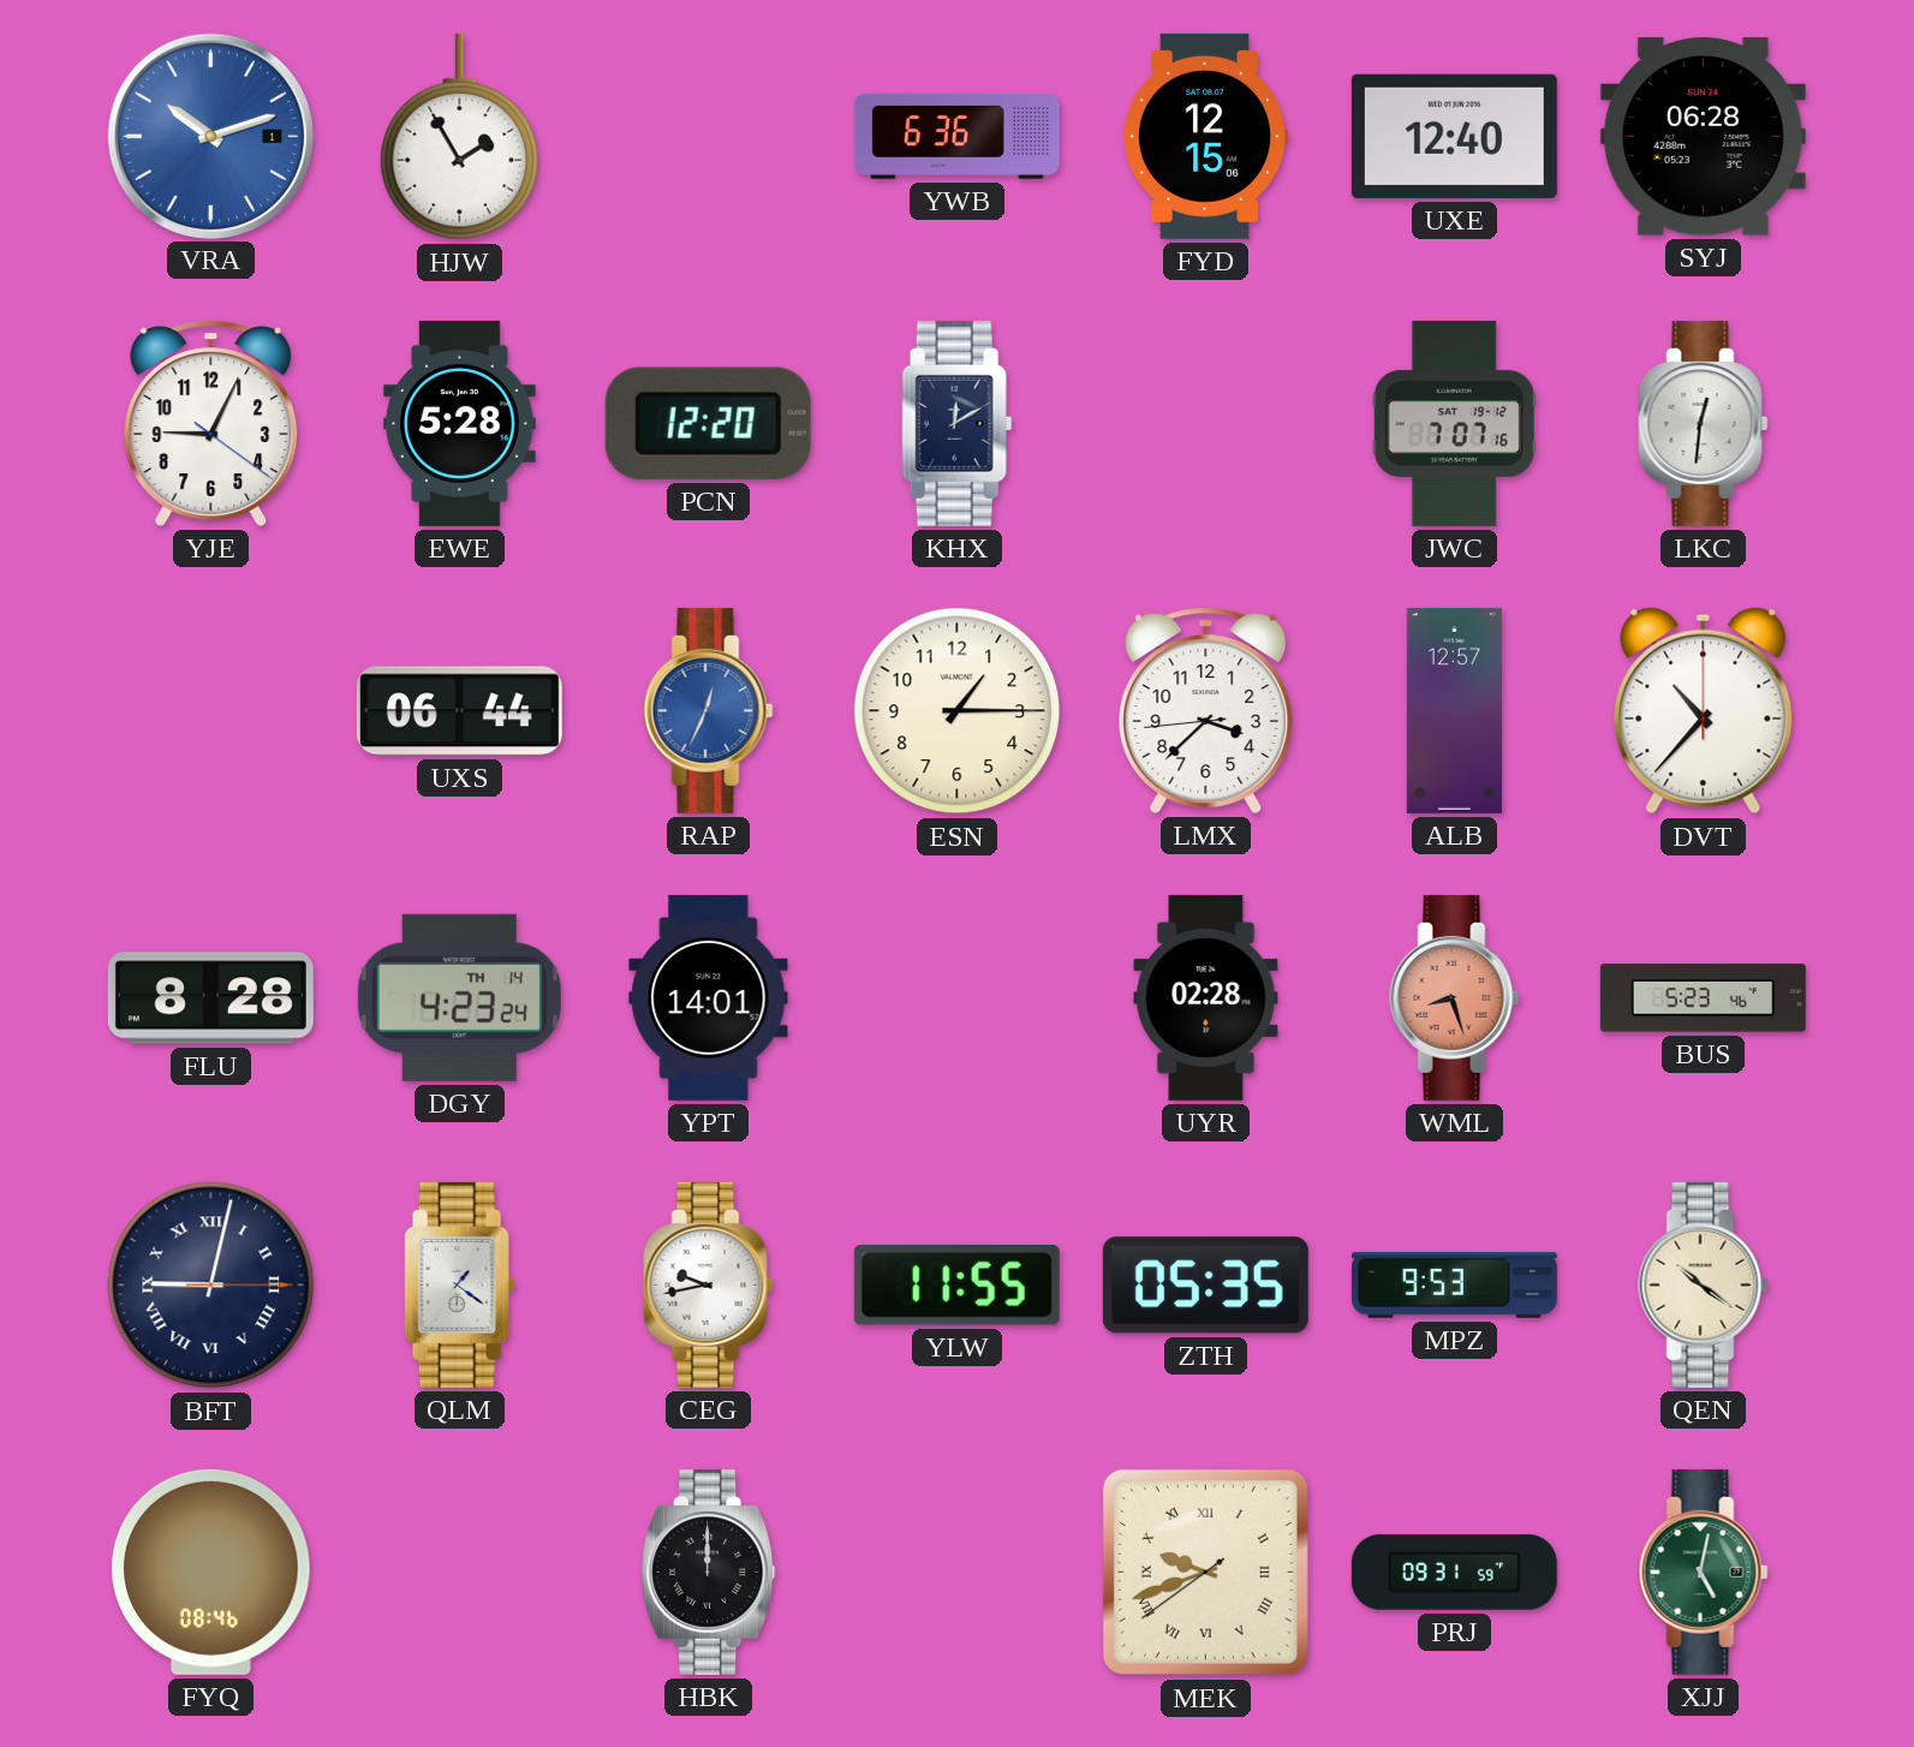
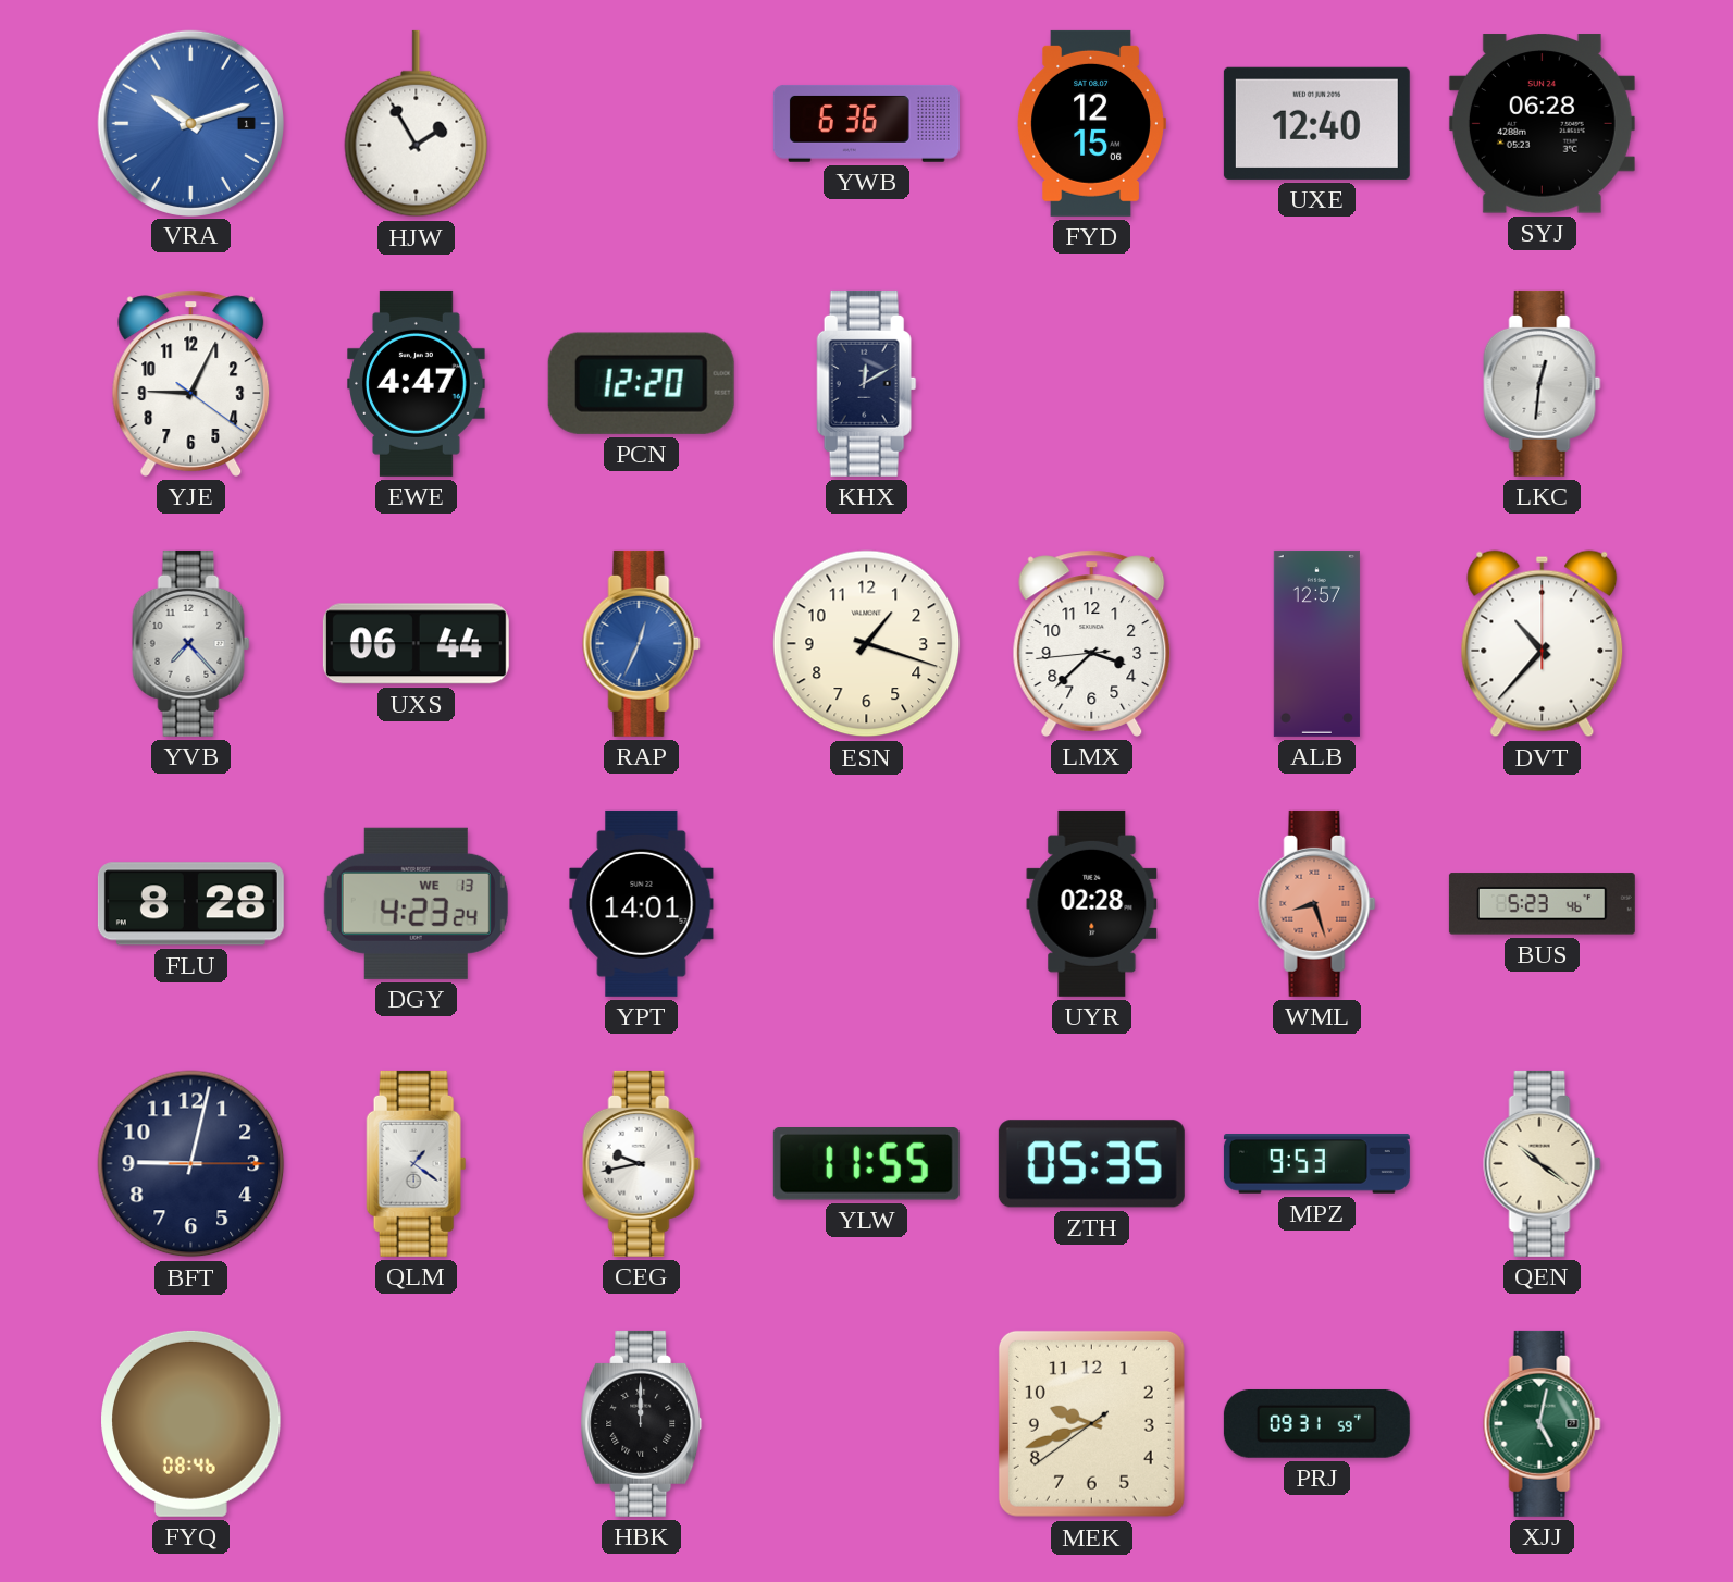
EWE: 5:28 -> 4:47
JWC: 7:07 -> none
YVB: none -> 7:23
ESN: 1:15 -> 1:18
DGY date: TH 14 -> WE 13
BFT numerals: Roman -> Arabic
MEK numerals: Roman -> Arabic
